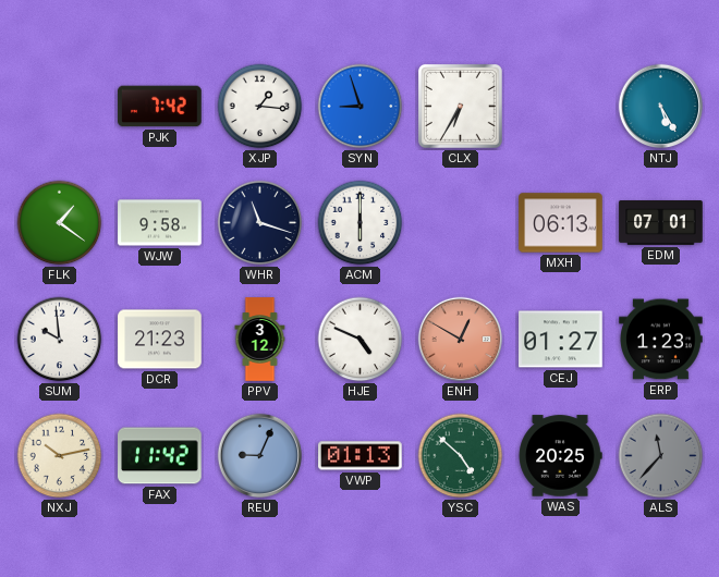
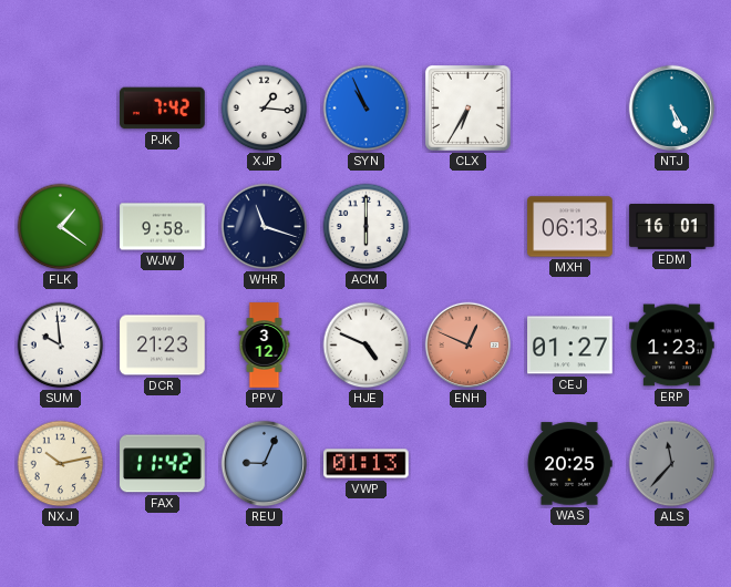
SYN: 8:57 -> 10:56
EDM: 07:01 -> 16:01
ENH: 12:50 -> 12:49
YSC: 4:52 -> none
